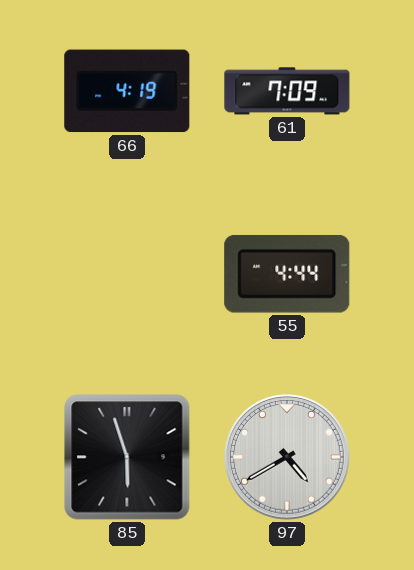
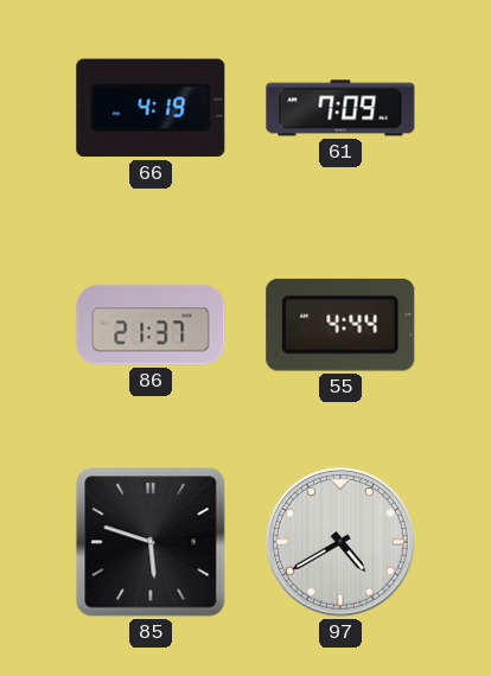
86: none -> 21:37
85: 5:57 -> 5:48
